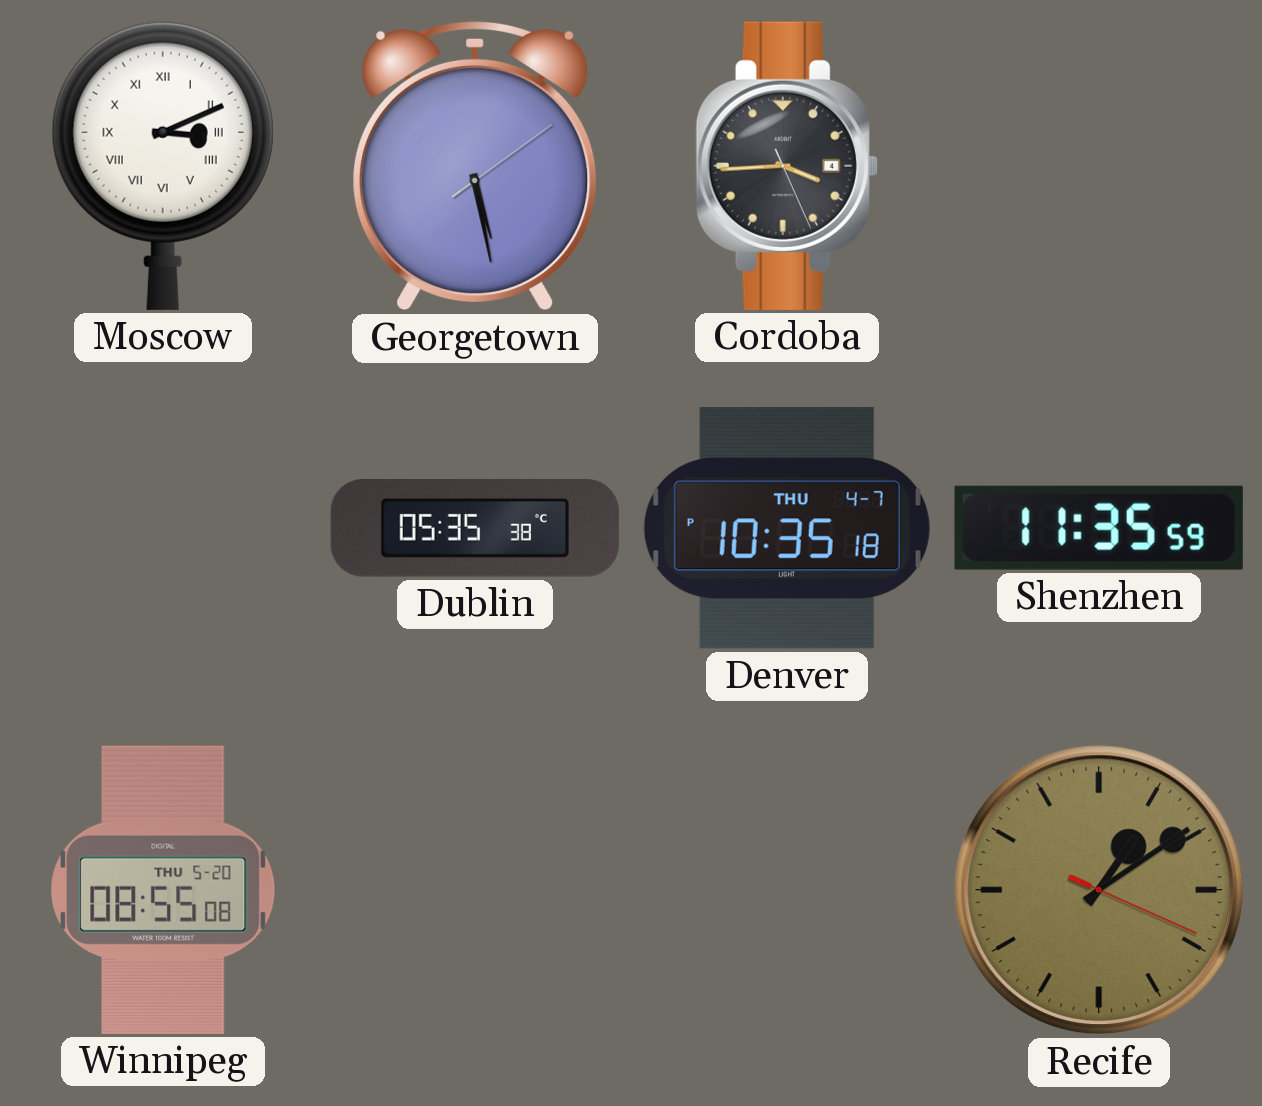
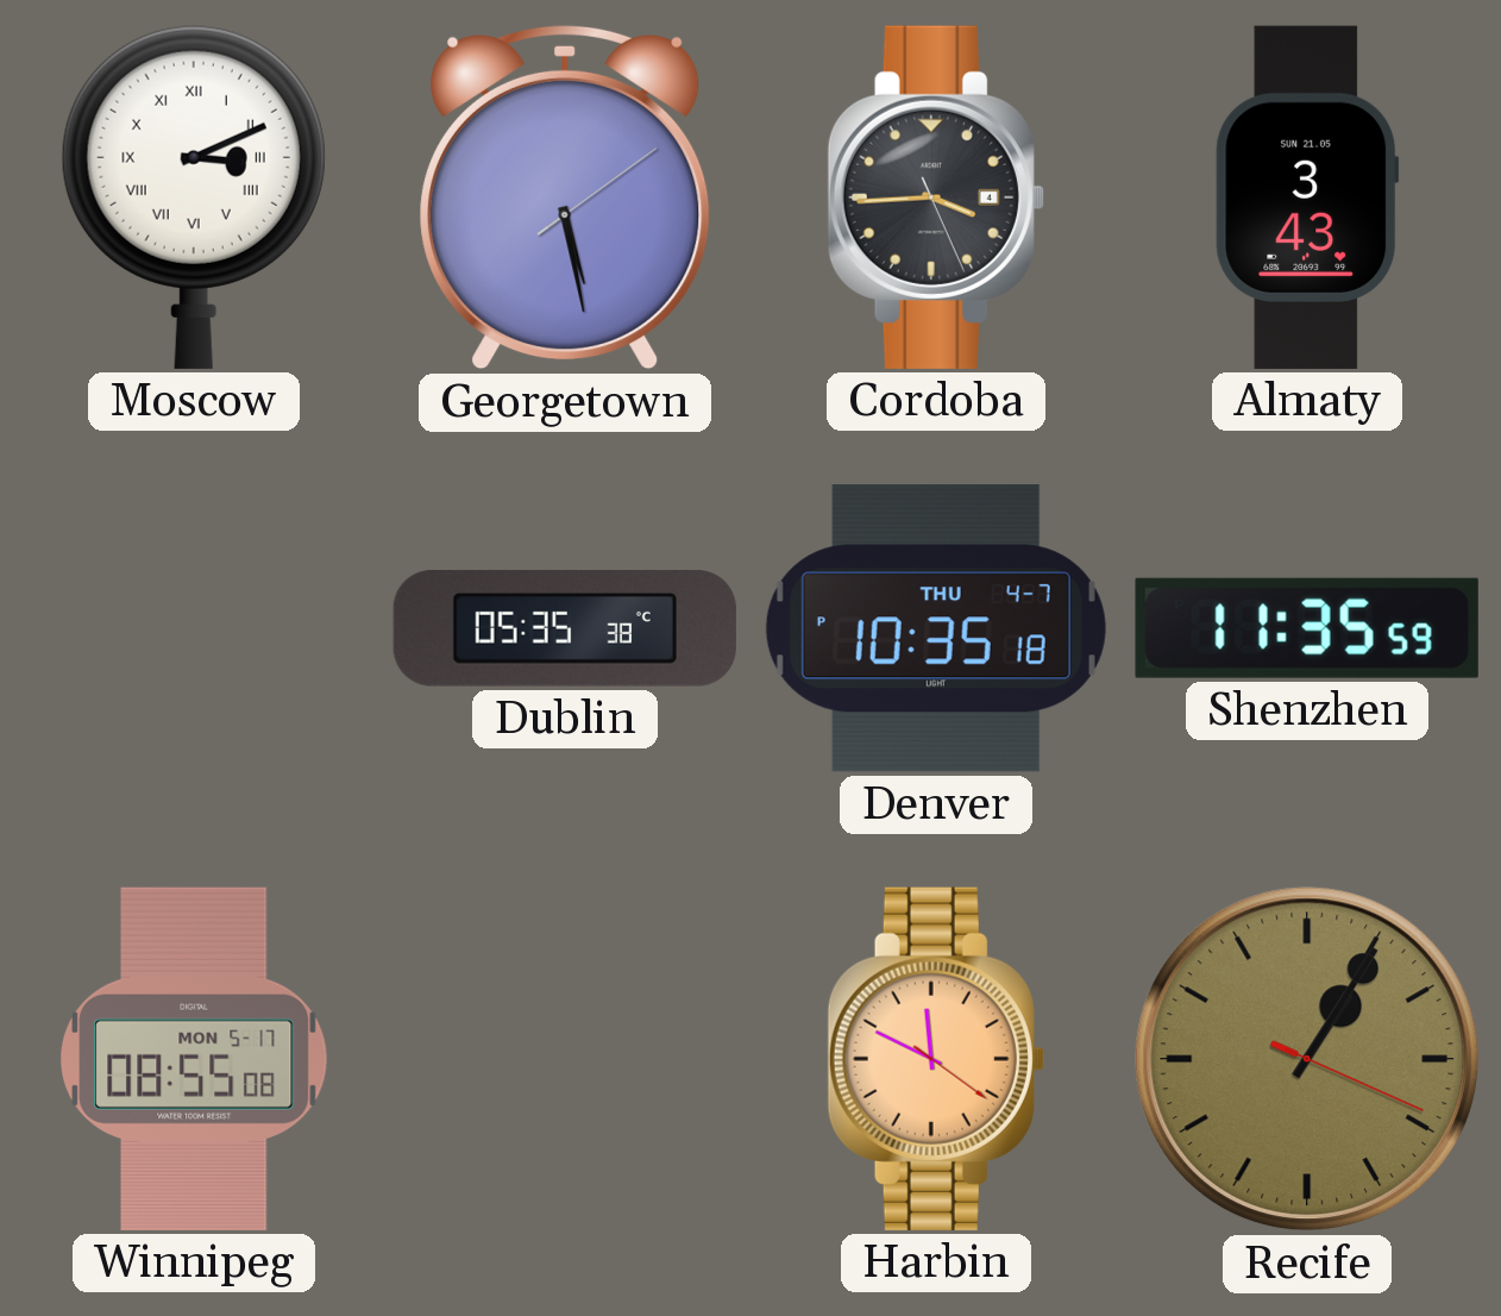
Almaty: none -> 3:43
Winnipeg date: THU 5-20 -> MON 5-17
Harbin: none -> 11:49
Recife: 1:09 -> 1:05
